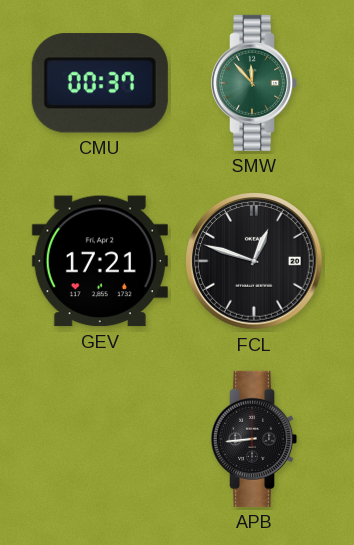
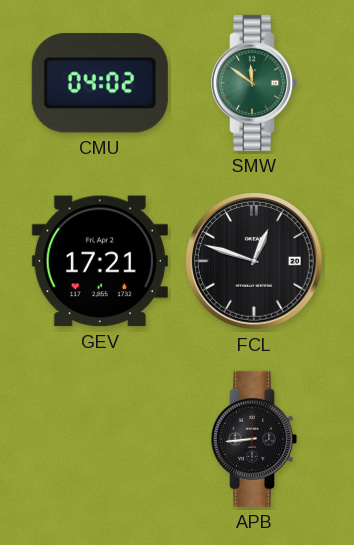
CMU: 00:37 -> 04:02
SMW: 11:53 -> 11:51
